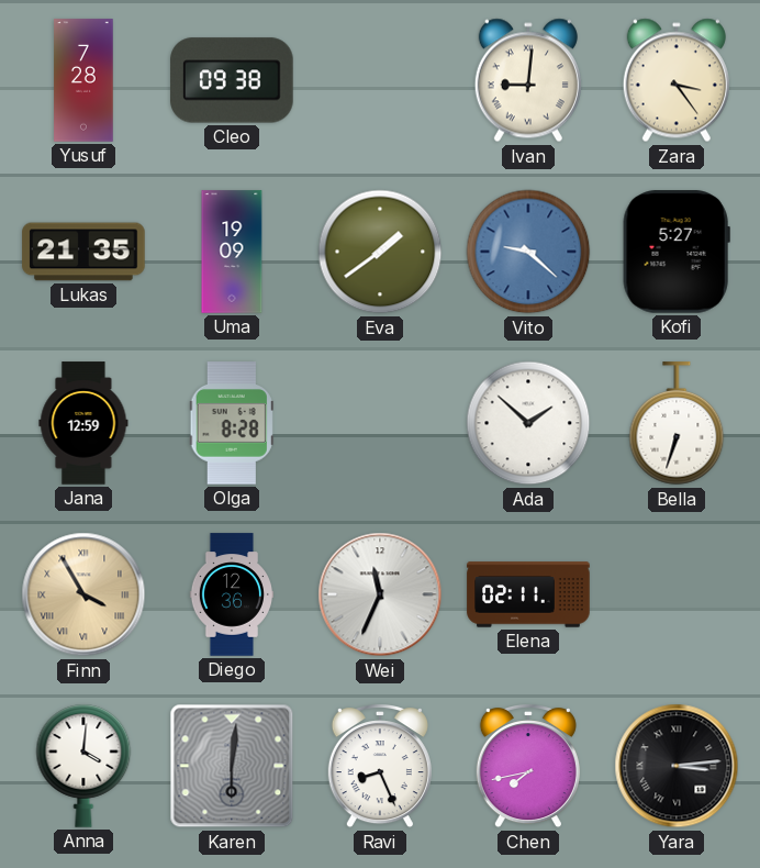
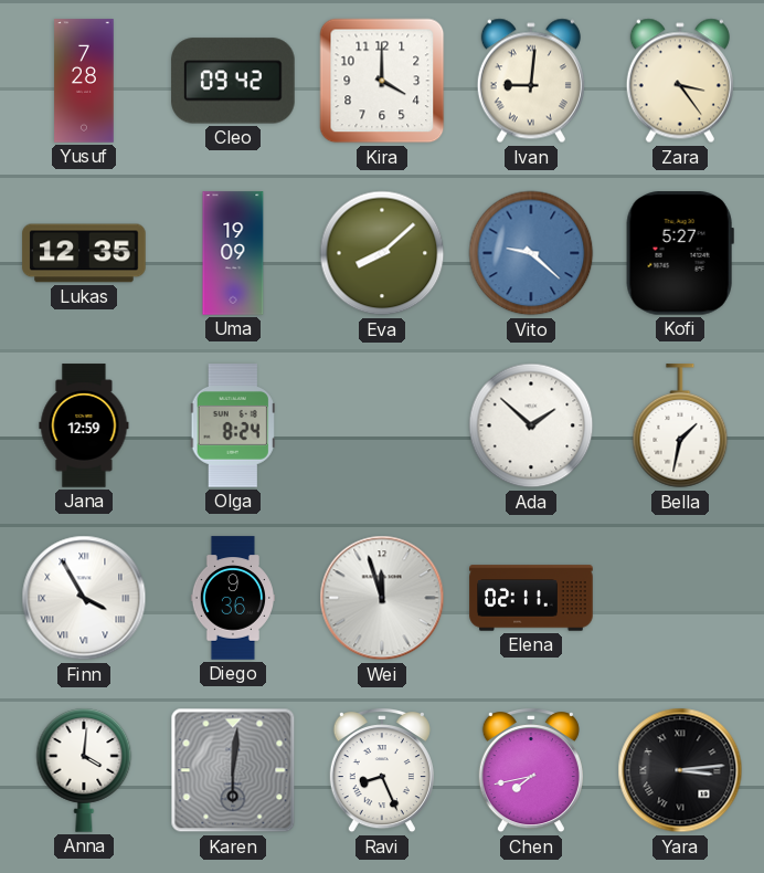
Cleo: 09:38 -> 09:42
Kira: none -> 4:00
Lukas: 21:35 -> 12:35
Eva: 1:39 -> 8:08
Olga: 8:28 -> 8:24
Bella: 6:33 -> 1:32
Finn dial: champagne -> white
Diego: 12:36 -> 9:36
Wei: 11:34 -> 11:57
